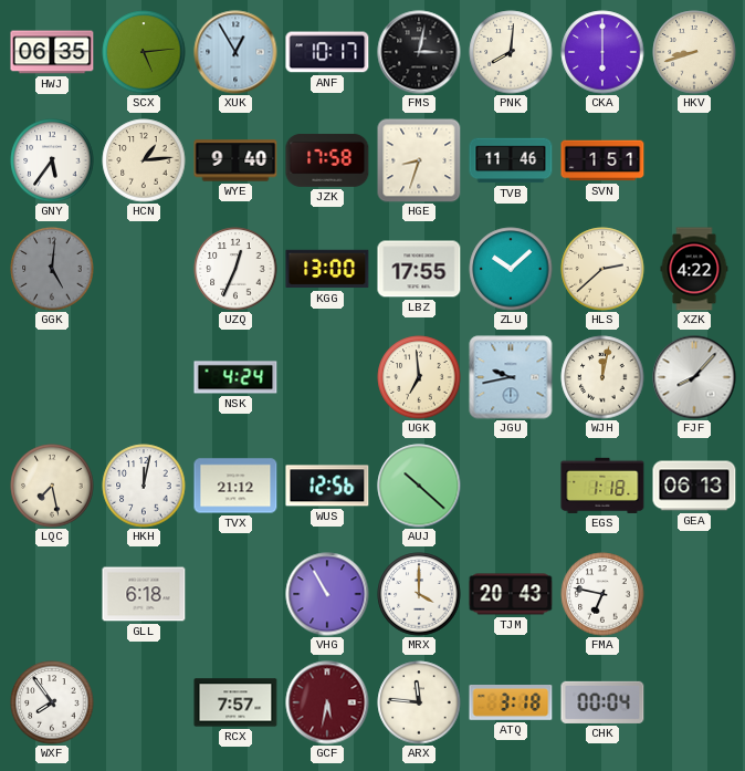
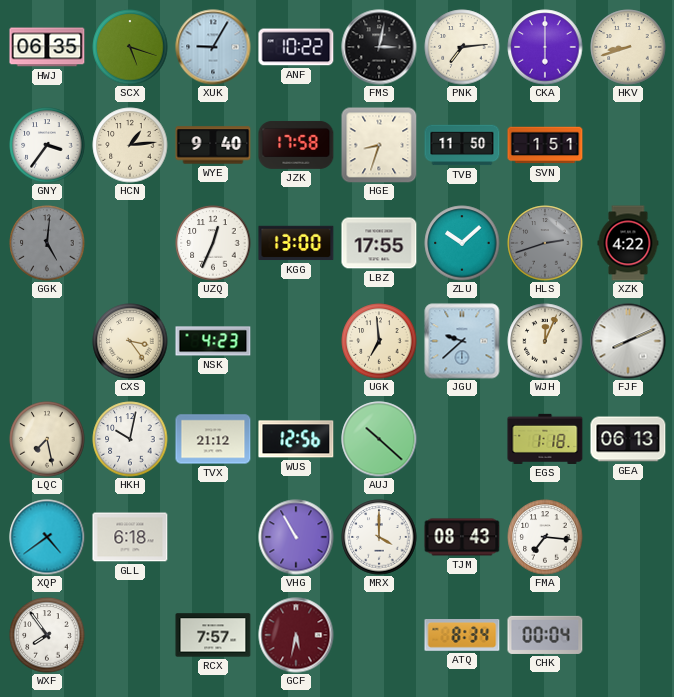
SCX: 5:14 -> 5:18
XUK: 12:55 -> 9:05
ANF: 10:17 -> 10:22
PNK: 8:01 -> 7:14
GNY: 5:36 -> 3:36
TVB: 11:46 -> 11:50
HLS: 2:38 -> 2:42
HLS dial: cream -> grey
CXS: none -> 3:24
NSK: 4:24 -> 4:23
JGU: 9:43 -> 9:38
WJH: 12:02 -> 12:04
FJF: 8:07 -> 8:11
HKH: 12:02 -> 10:02
XQP: none -> 4:39
TJM: 20:43 -> 08:43
FMA: 6:47 -> 7:16
ARX: 11:46 -> none
ATQ: 3:18 -> 8:34
